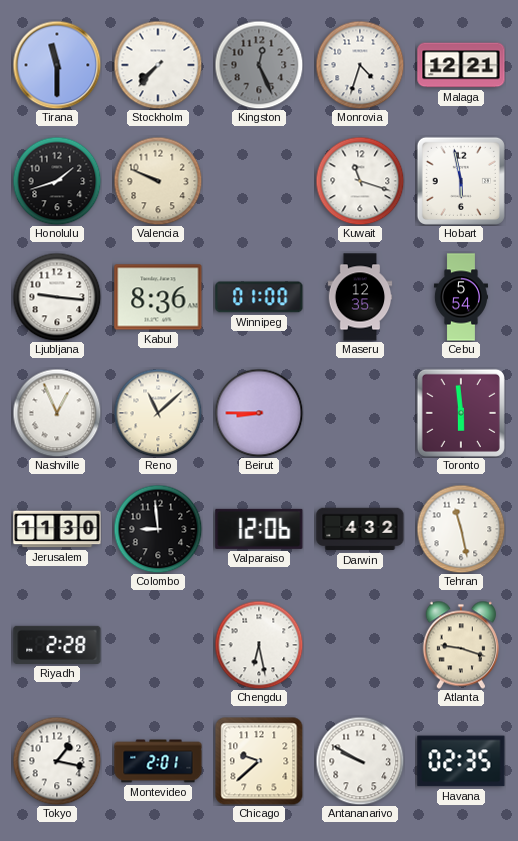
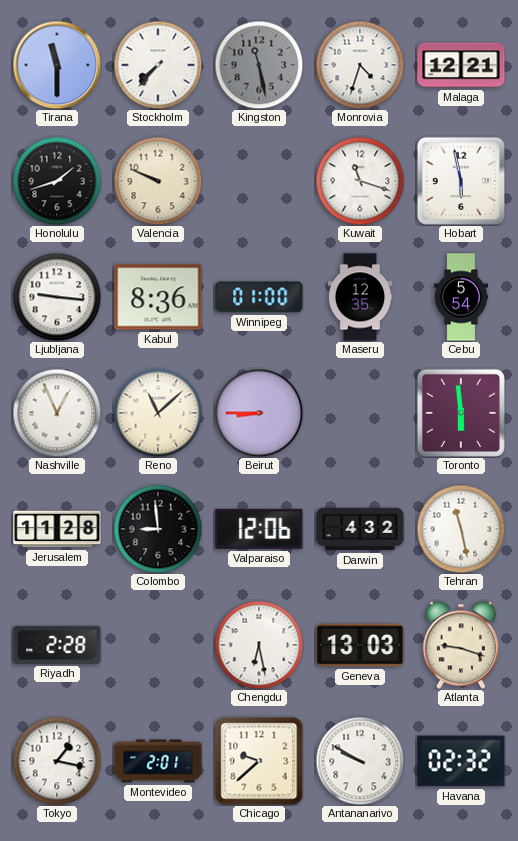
Kingston: 12:26 -> 11:28
Jerusalem: 11:30 -> 11:28
Geneva: none -> 13:03
Havana: 02:35 -> 02:32
